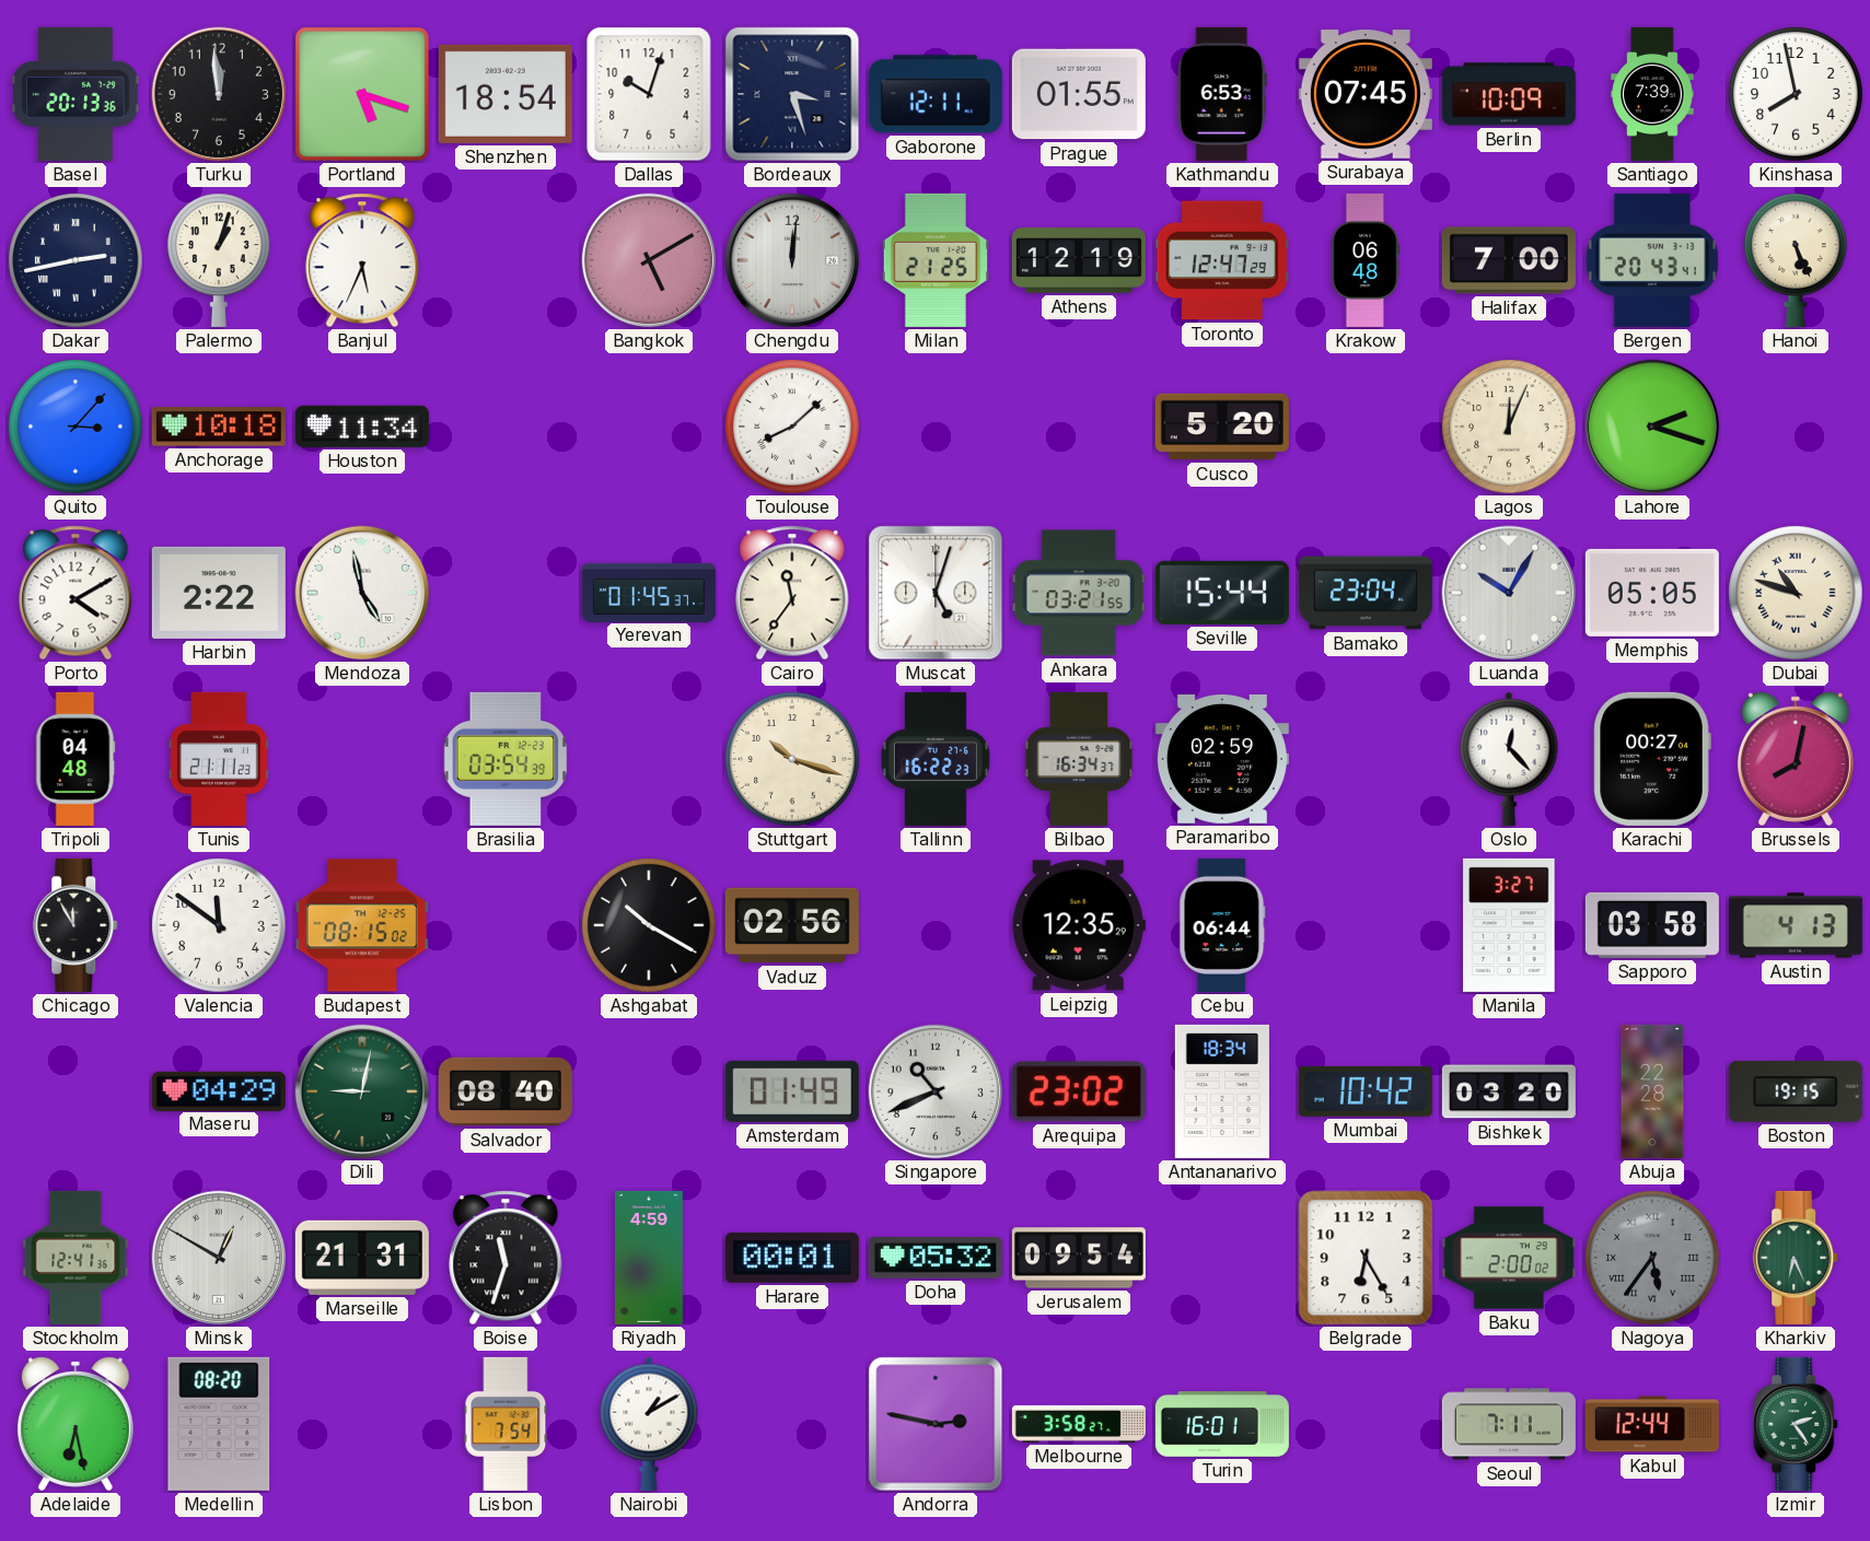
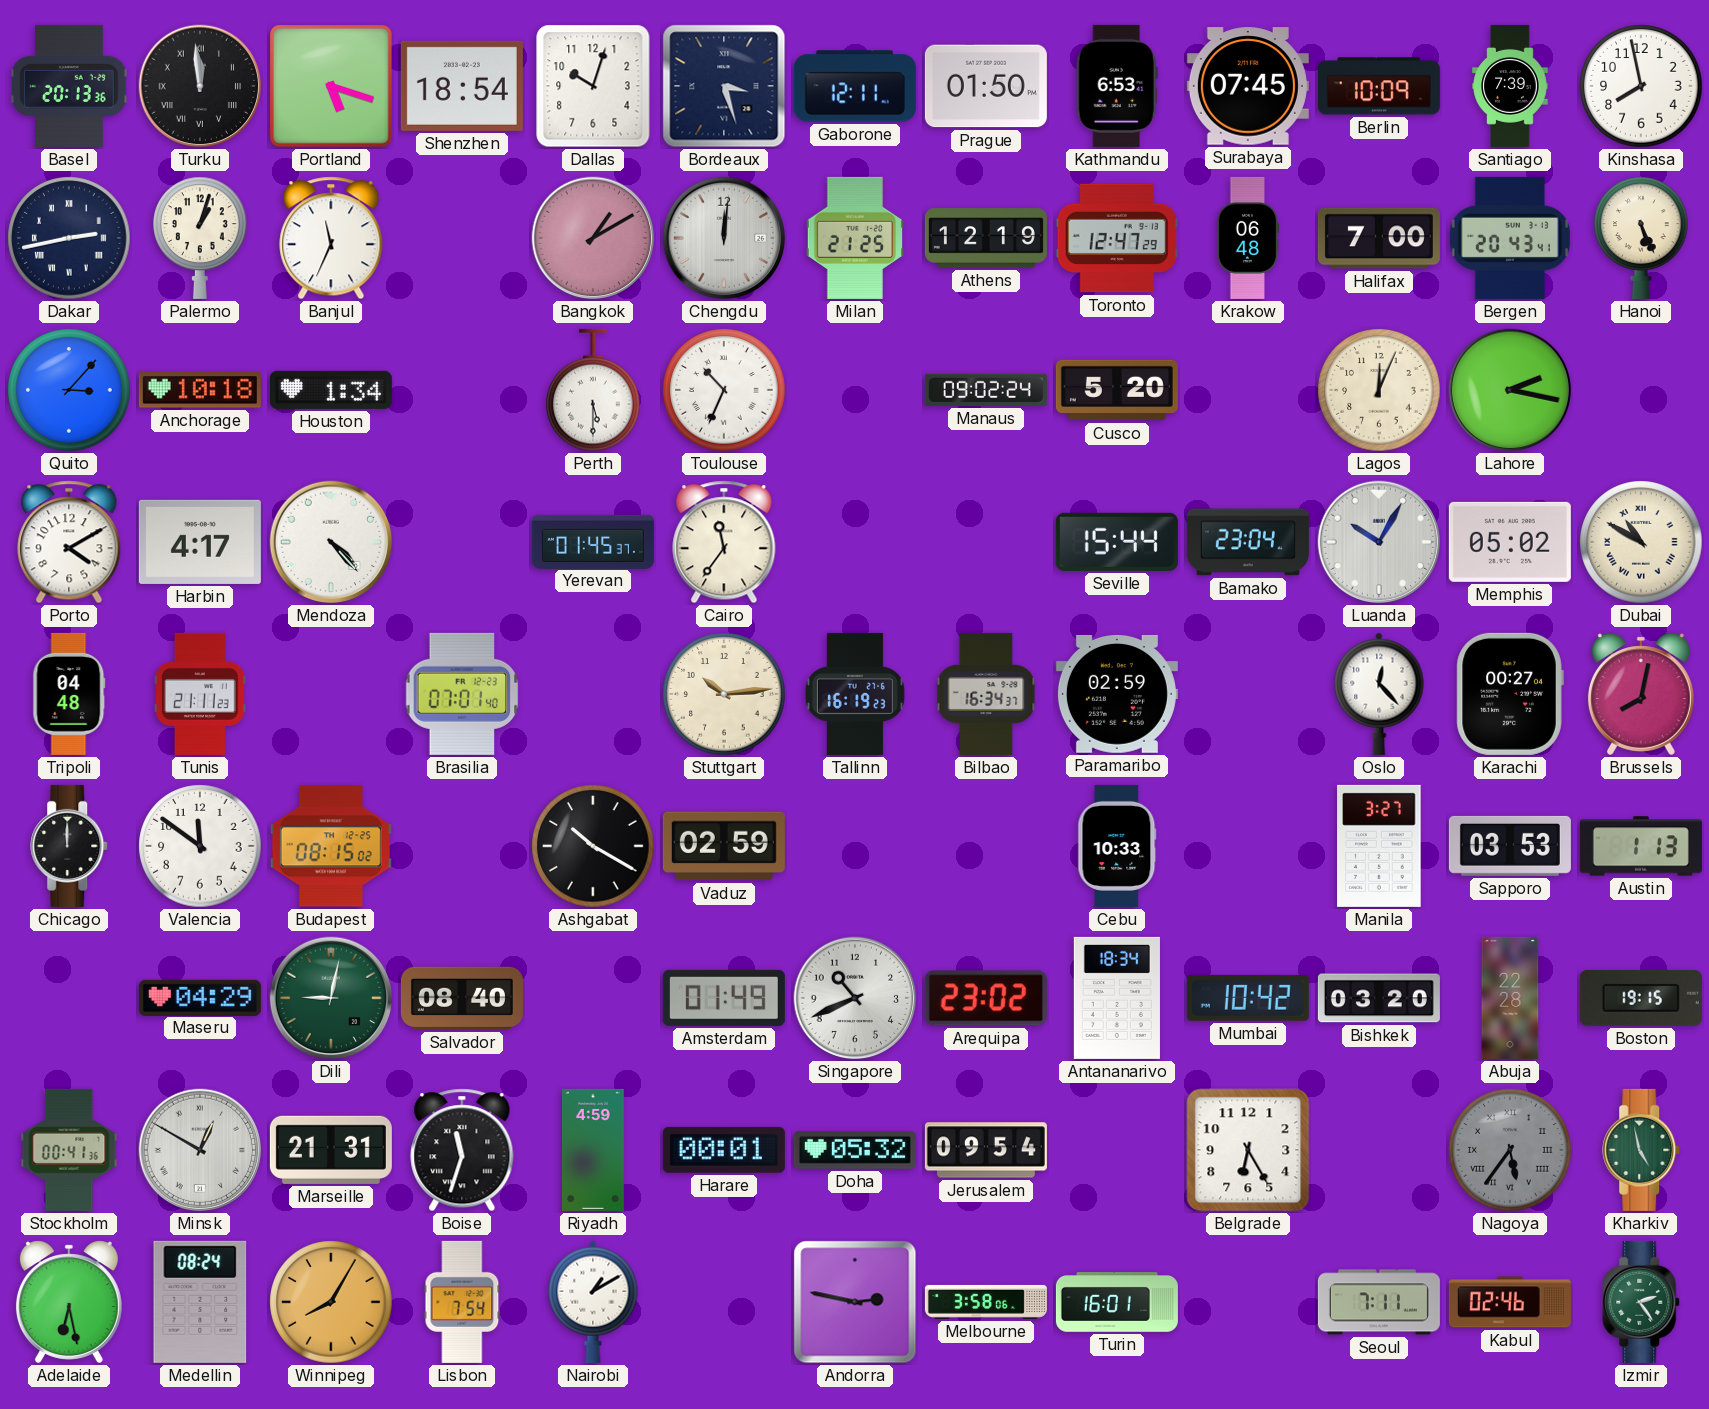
Turku numerals: Arabic -> Roman
Prague: 01:55 -> 01:50
Banjul: 5:34 -> 11:34
Bangkok: 5:10 -> 1:10
Houston: 11:34 -> 1:34
Perth: none -> 5:30
Toulouse: 8:08 -> 10:34
Manaus: none -> 09:02
Lahore: 2:18 -> 2:17
Harbin: 2:22 -> 4:17
Mendoza: 4:58 -> 4:23
Muscat: 5:03 -> none
Ankara: 03:21 -> none
Memphis: 05:05 -> 05:02
Dubai: 10:48 -> 10:50
Brasilia: 03:54 -> 07:01
Stuttgart: 10:18 -> 10:14
Tallinn: 16:22 -> 16:19
Chicago: 11:55 -> 12:00
Vaduz: 02:56 -> 02:59
Leipzig: 12:35 -> none
Cebu: 06:44 -> 10:33
Sapporo: 03:58 -> 03:53
Austin: 4:13 -> 1:13
Stockholm: 12:41 -> 00:41
Baku: 2:00 -> none
Kharkiv: 6:26 -> 4:58
Medellin: 08:20 -> 08:24
Winnipeg: none -> 8:05
Melbourne: 3:58:27 -> 3:58:06
Kabul: 12:44 -> 02:46
